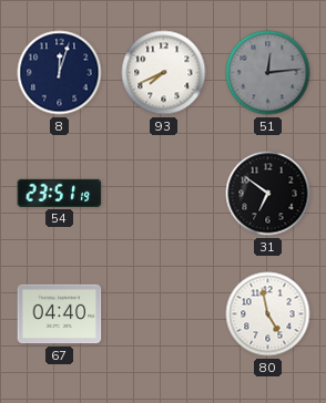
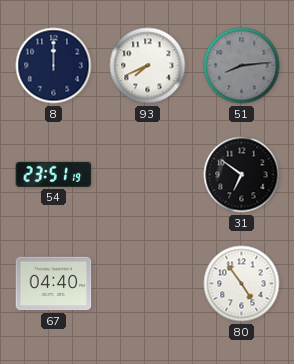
8: 12:03 -> 12:00
51: 12:14 -> 8:14
80: 4:58 -> 4:54
